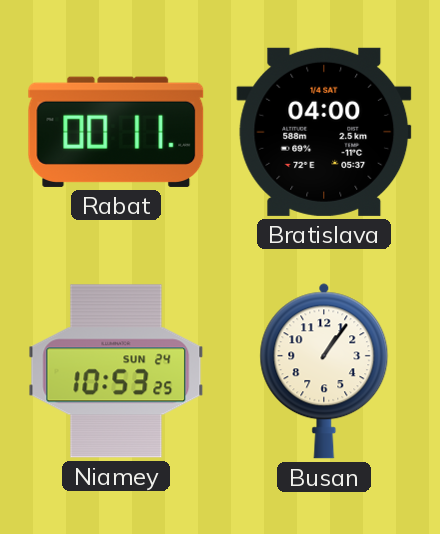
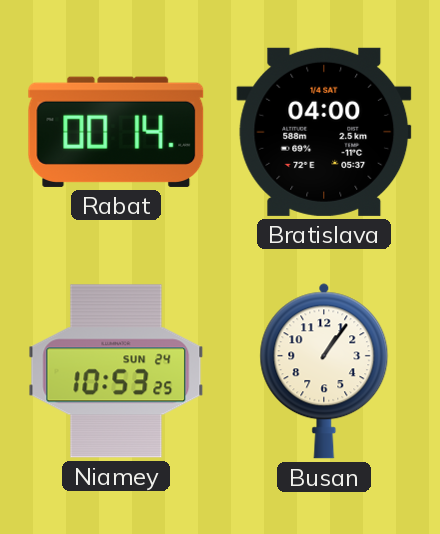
Rabat: 00:11 -> 00:14
